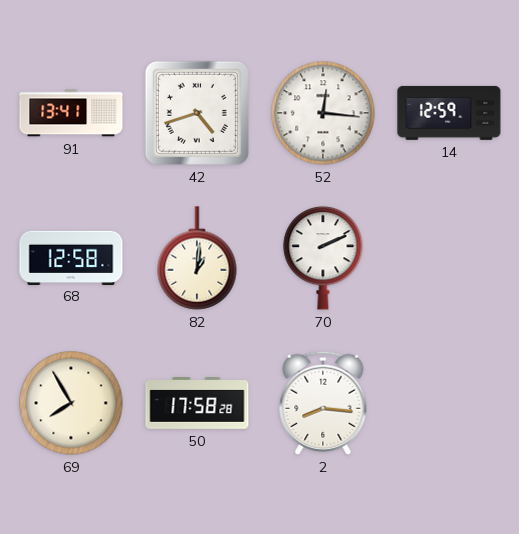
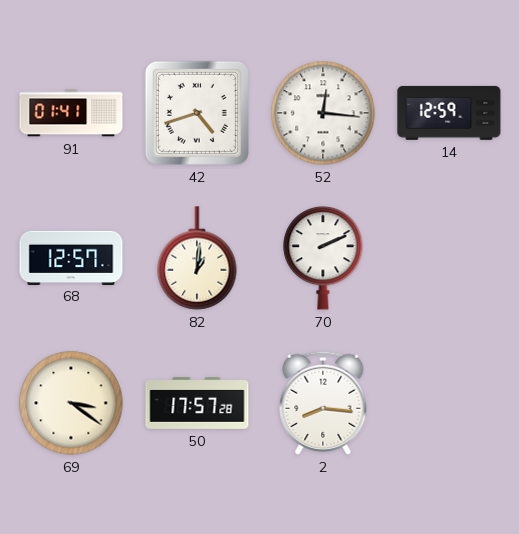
91: 13:41 -> 01:41
68: 12:58 -> 12:57
69: 7:55 -> 3:21
50: 17:58 -> 17:57
